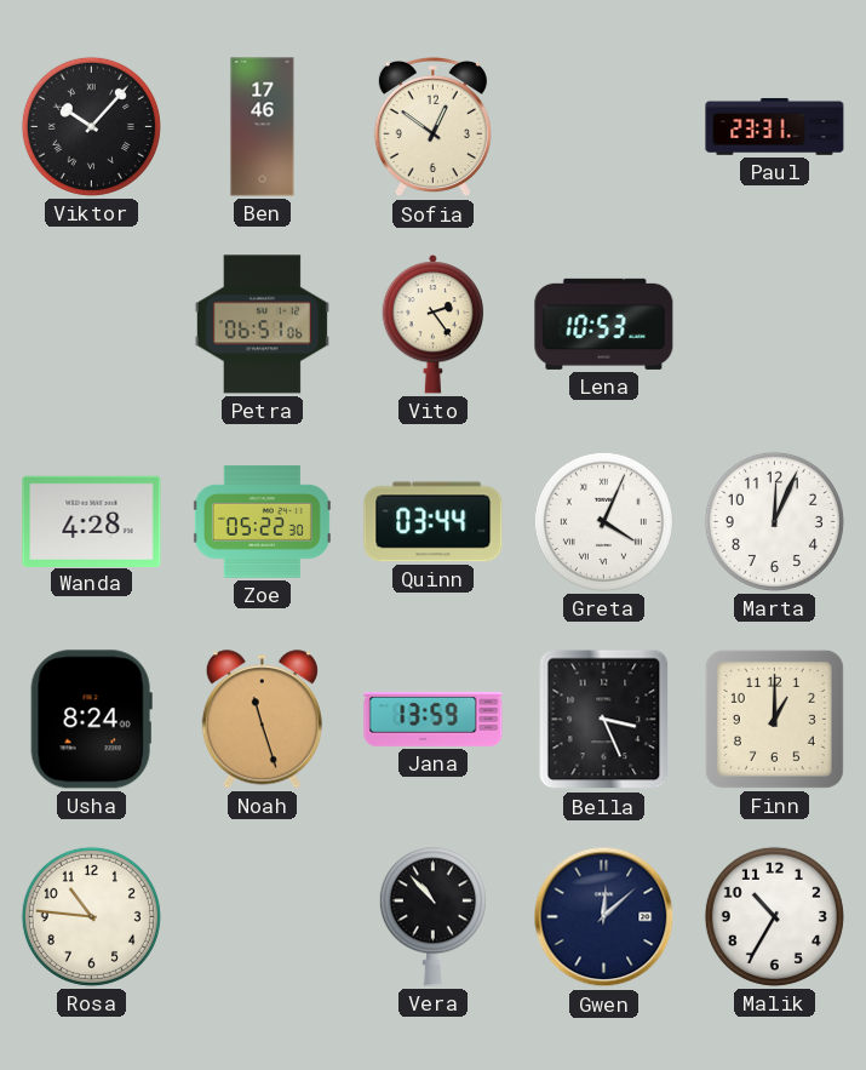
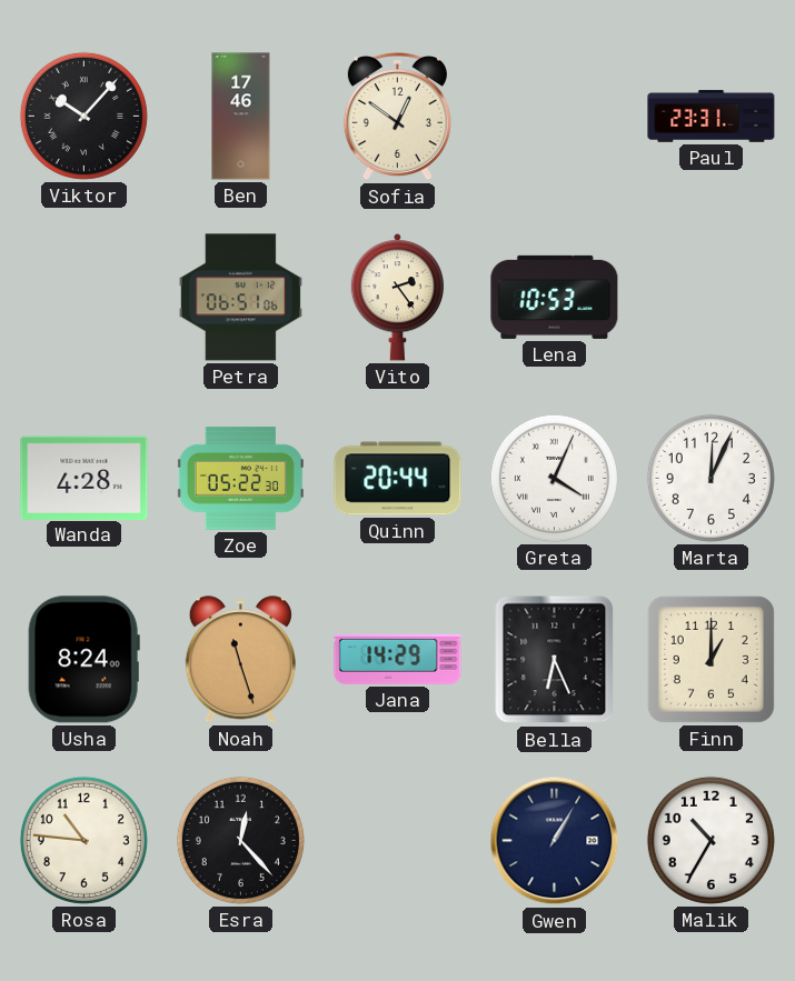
Quinn: 03:44 -> 20:44
Jana: 13:59 -> 14:29
Bella: 3:26 -> 6:26
Esra: none -> 12:23
Vera: 10:53 -> none
Gwen: 12:08 -> 1:05
